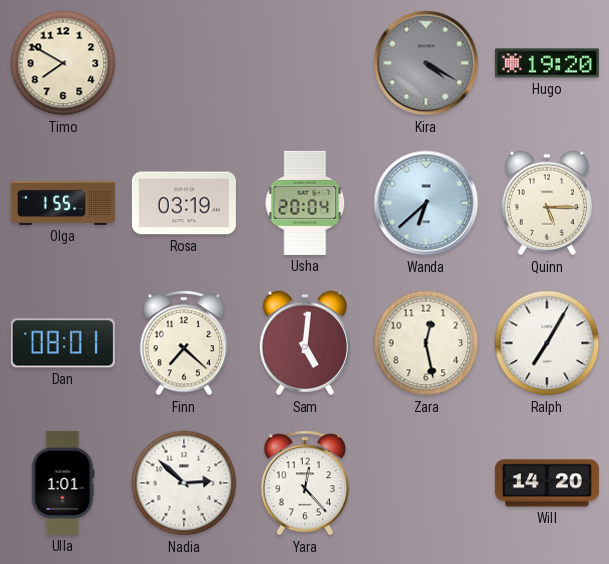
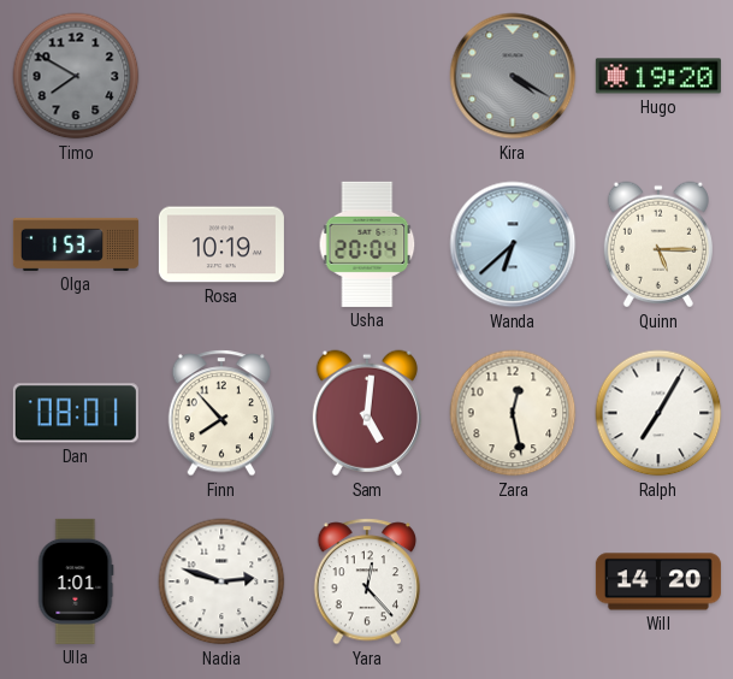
Timo dial: cream -> grey
Olga: 1:55 -> 1:53
Rosa: 03:19 -> 10:19
Finn: 7:22 -> 7:53
Nadia: 2:52 -> 2:48
